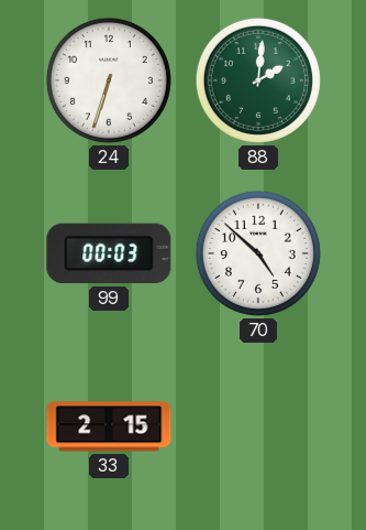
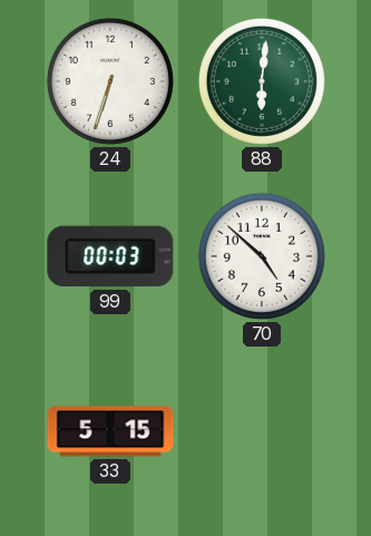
88: 2:01 -> 6:01
33: 2:15 -> 5:15
